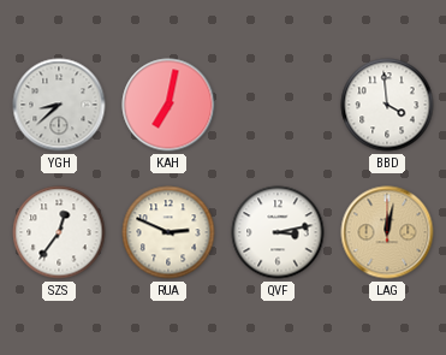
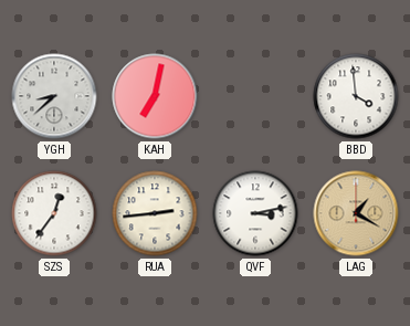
RUA: 2:49 -> 2:44
LAG: 12:02 -> 1:20
